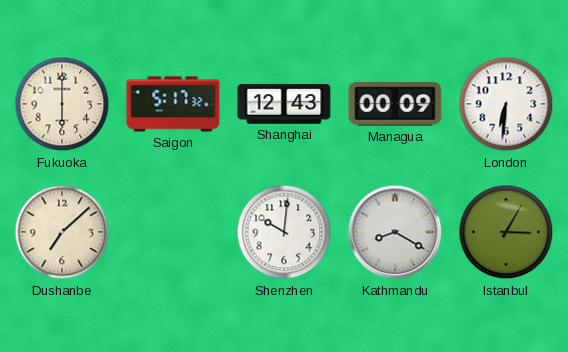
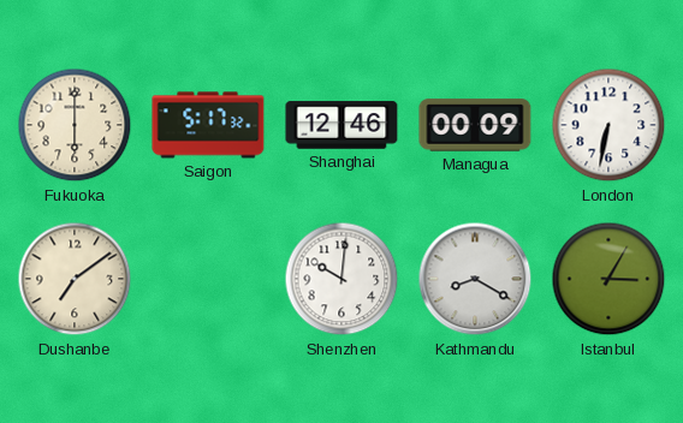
Shanghai: 12:43 -> 12:46
London: 6:31 -> 6:32
Dushanbe: 7:08 -> 7:09
